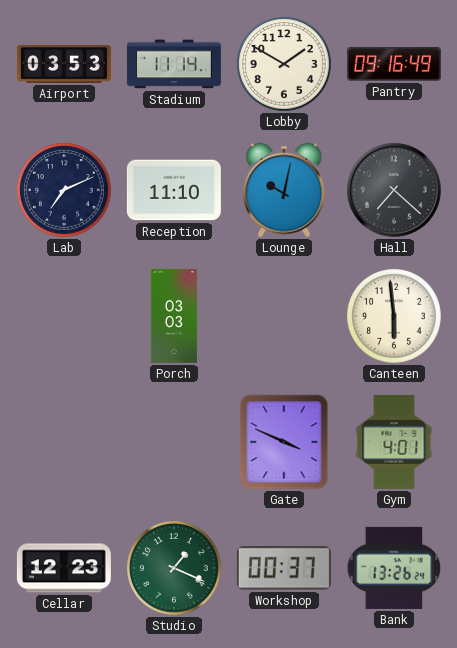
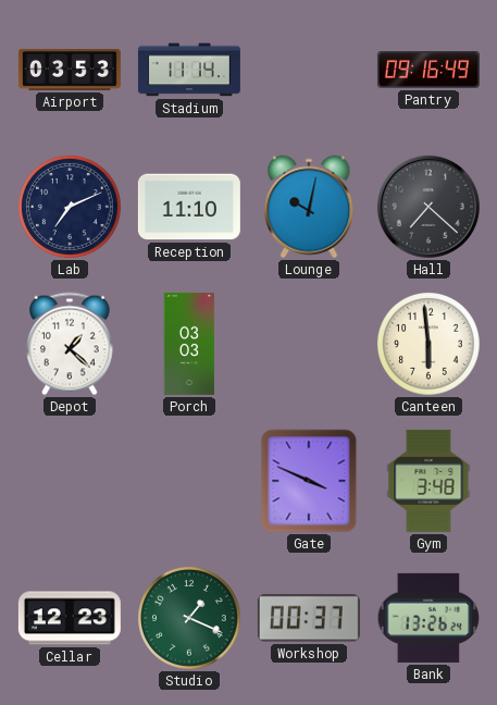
Lobby: 1:50 -> none
Depot: none -> 1:22
Gym: 4:01 -> 3:48
